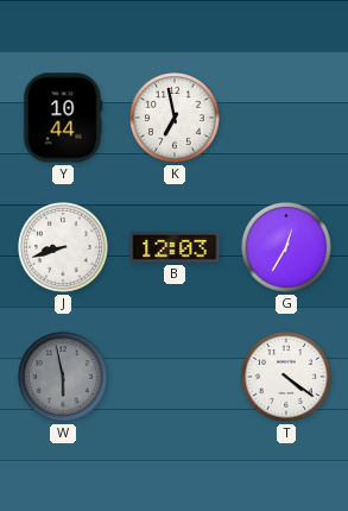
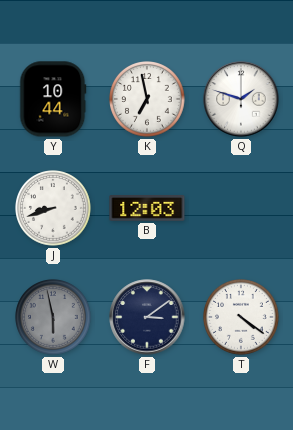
Q: none -> 1:48
G: 12:35 -> none
F: none -> 3:09
